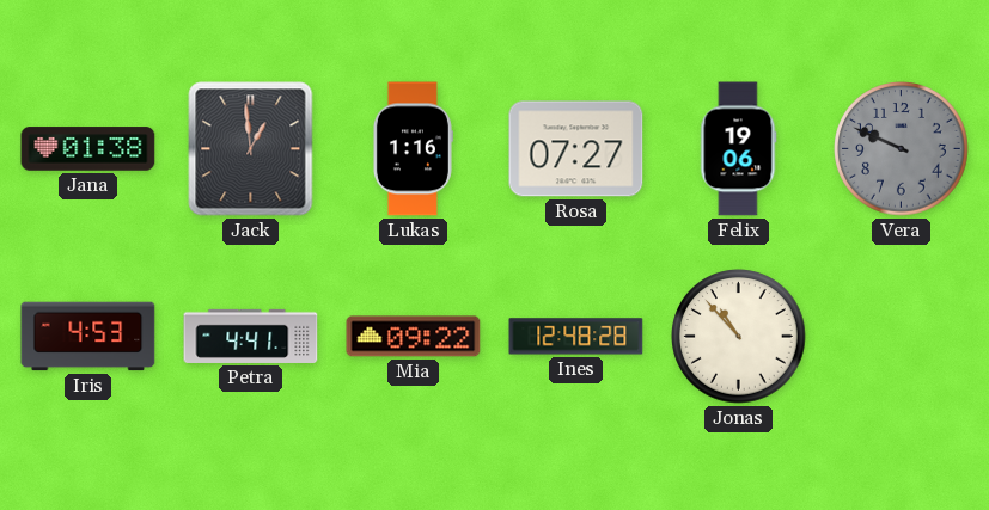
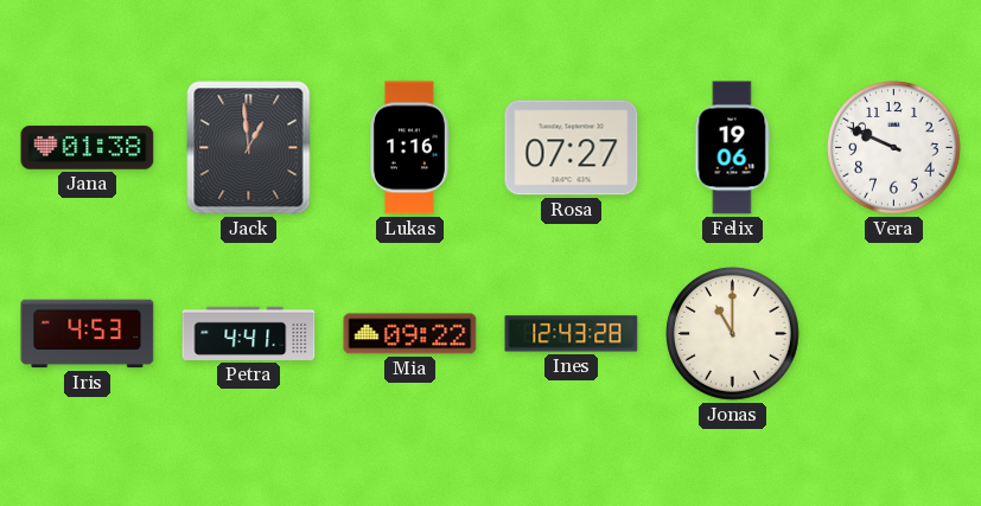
Vera dial: grey -> white
Ines: 12:48 -> 12:43
Jonas: 10:53 -> 11:00
